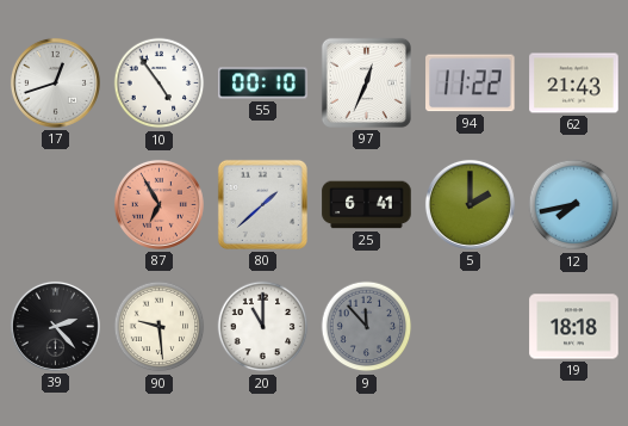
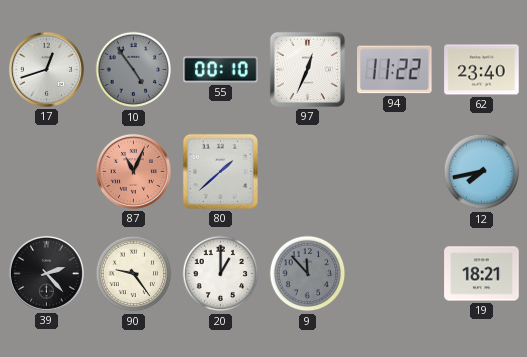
10 dial: white -> grey
62: 21:43 -> 23:40
87: 6:55 -> 11:04
25: 6:41 -> none
5: 2:00 -> none
90: 9:29 -> 9:24
20: 11:00 -> 1:00
19: 18:18 -> 18:21
